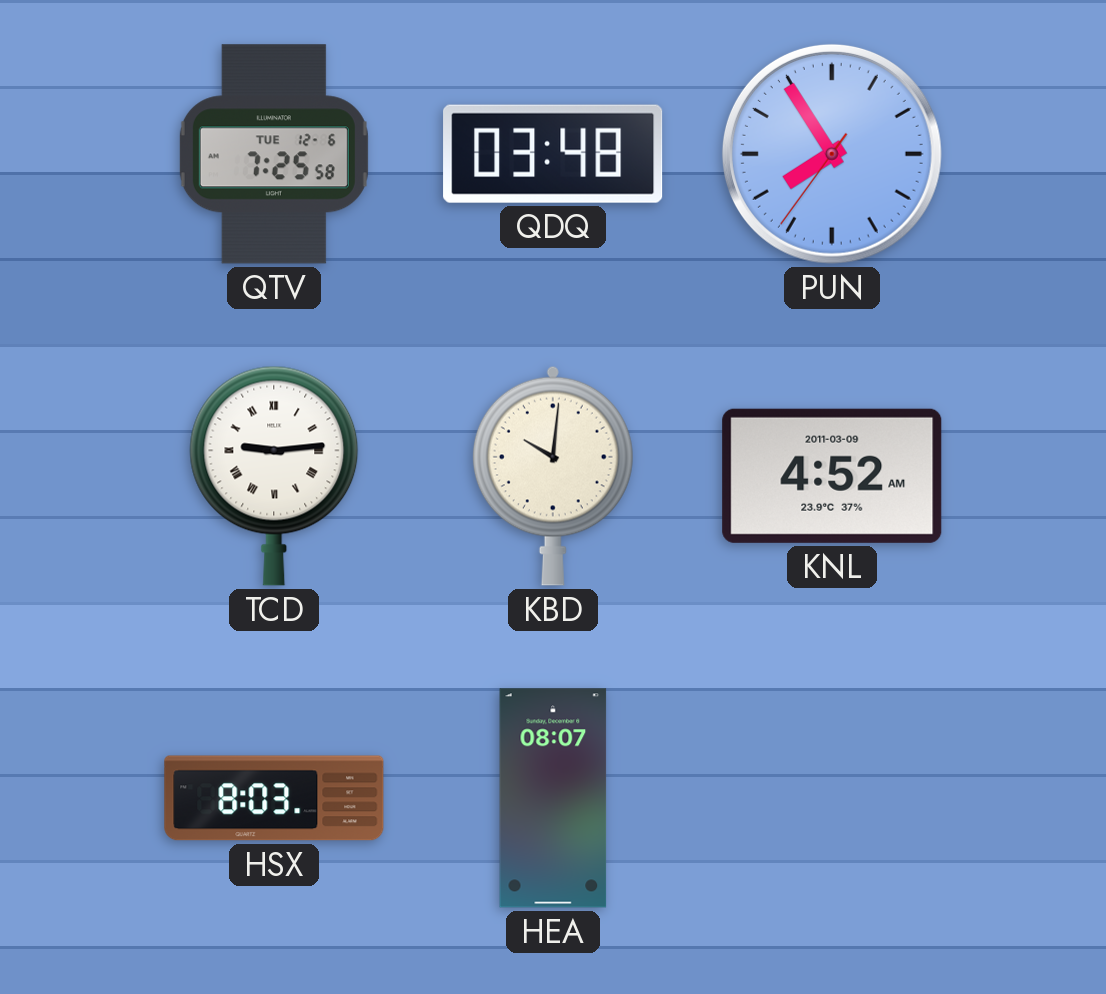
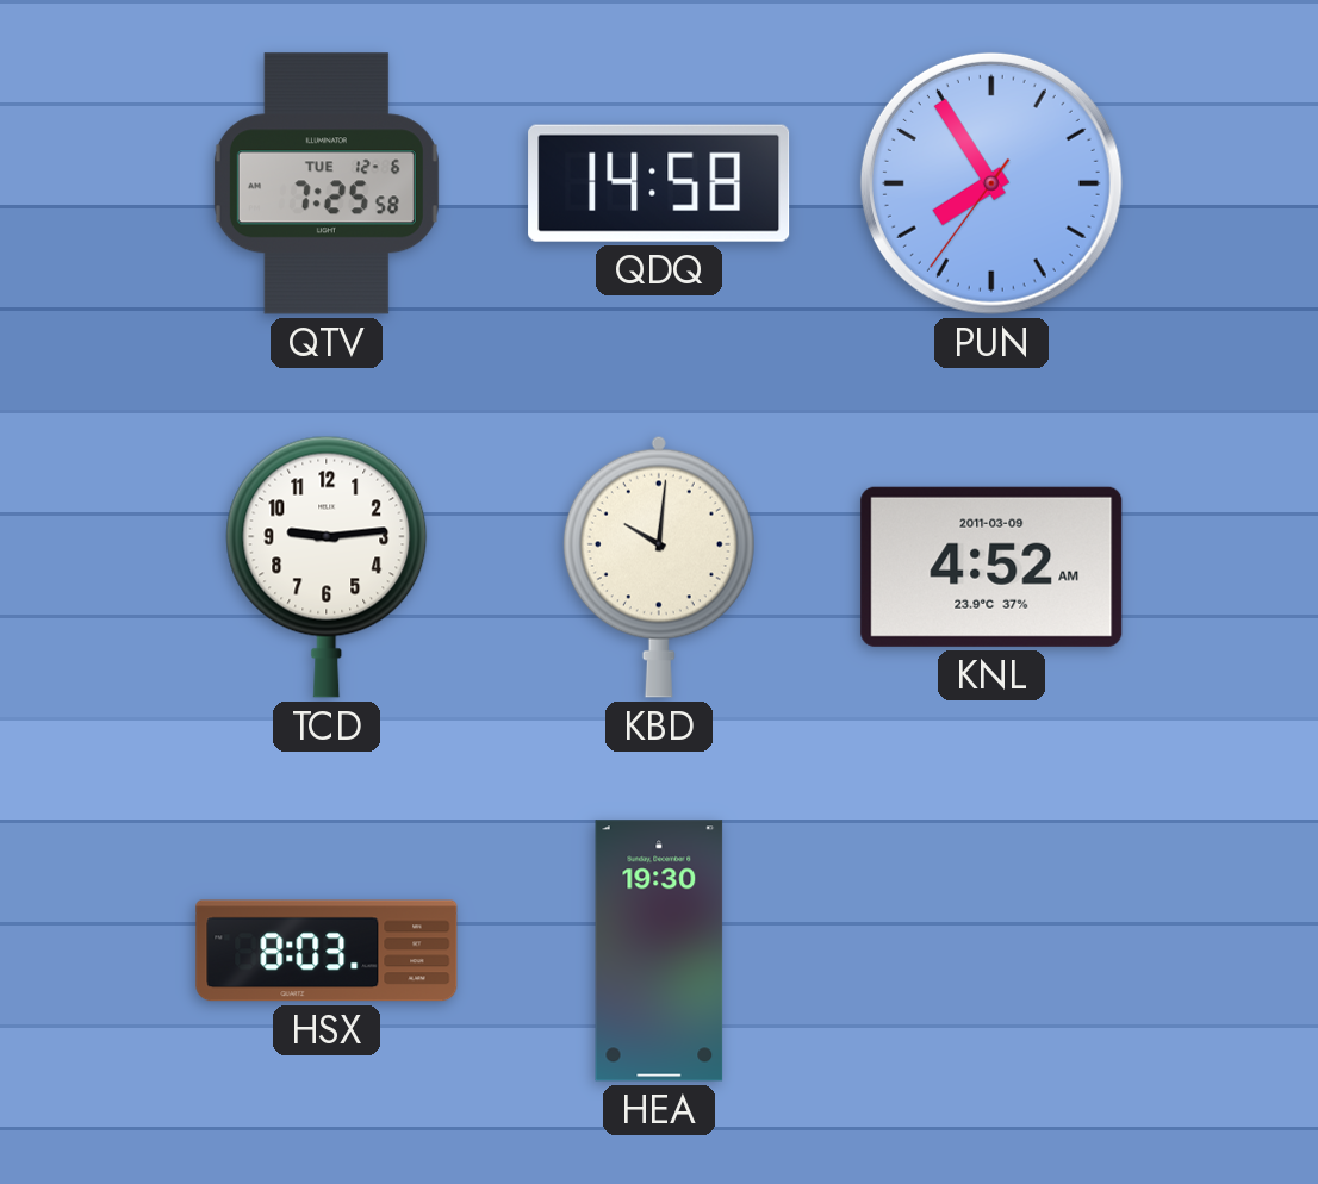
QDQ: 03:48 -> 14:58
TCD numerals: Roman -> Arabic
HEA: 08:07 -> 19:30
